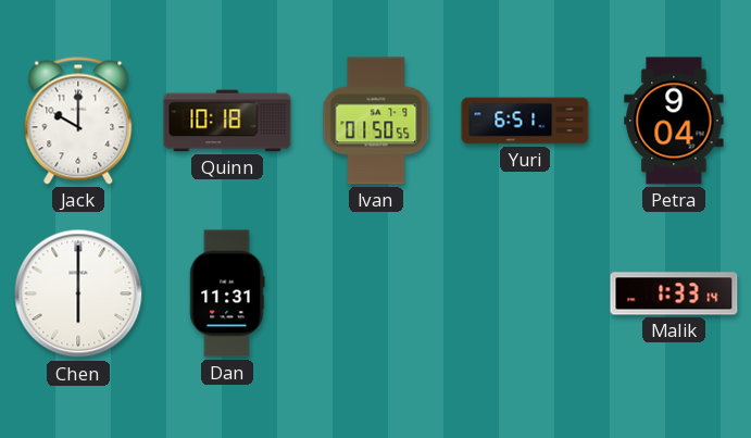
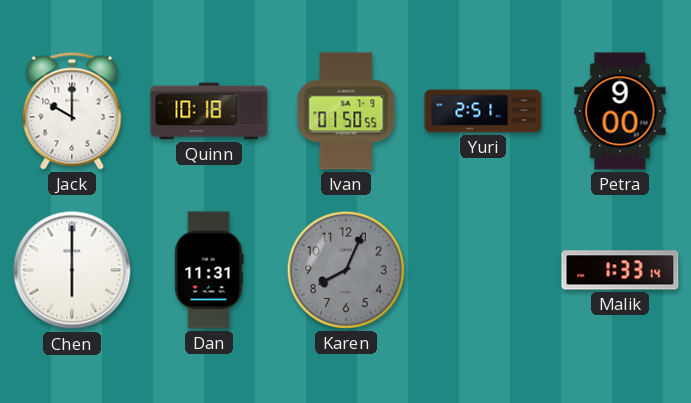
Yuri: 6:51 -> 2:51
Petra: 9:04 -> 9:00
Karen: none -> 8:04
